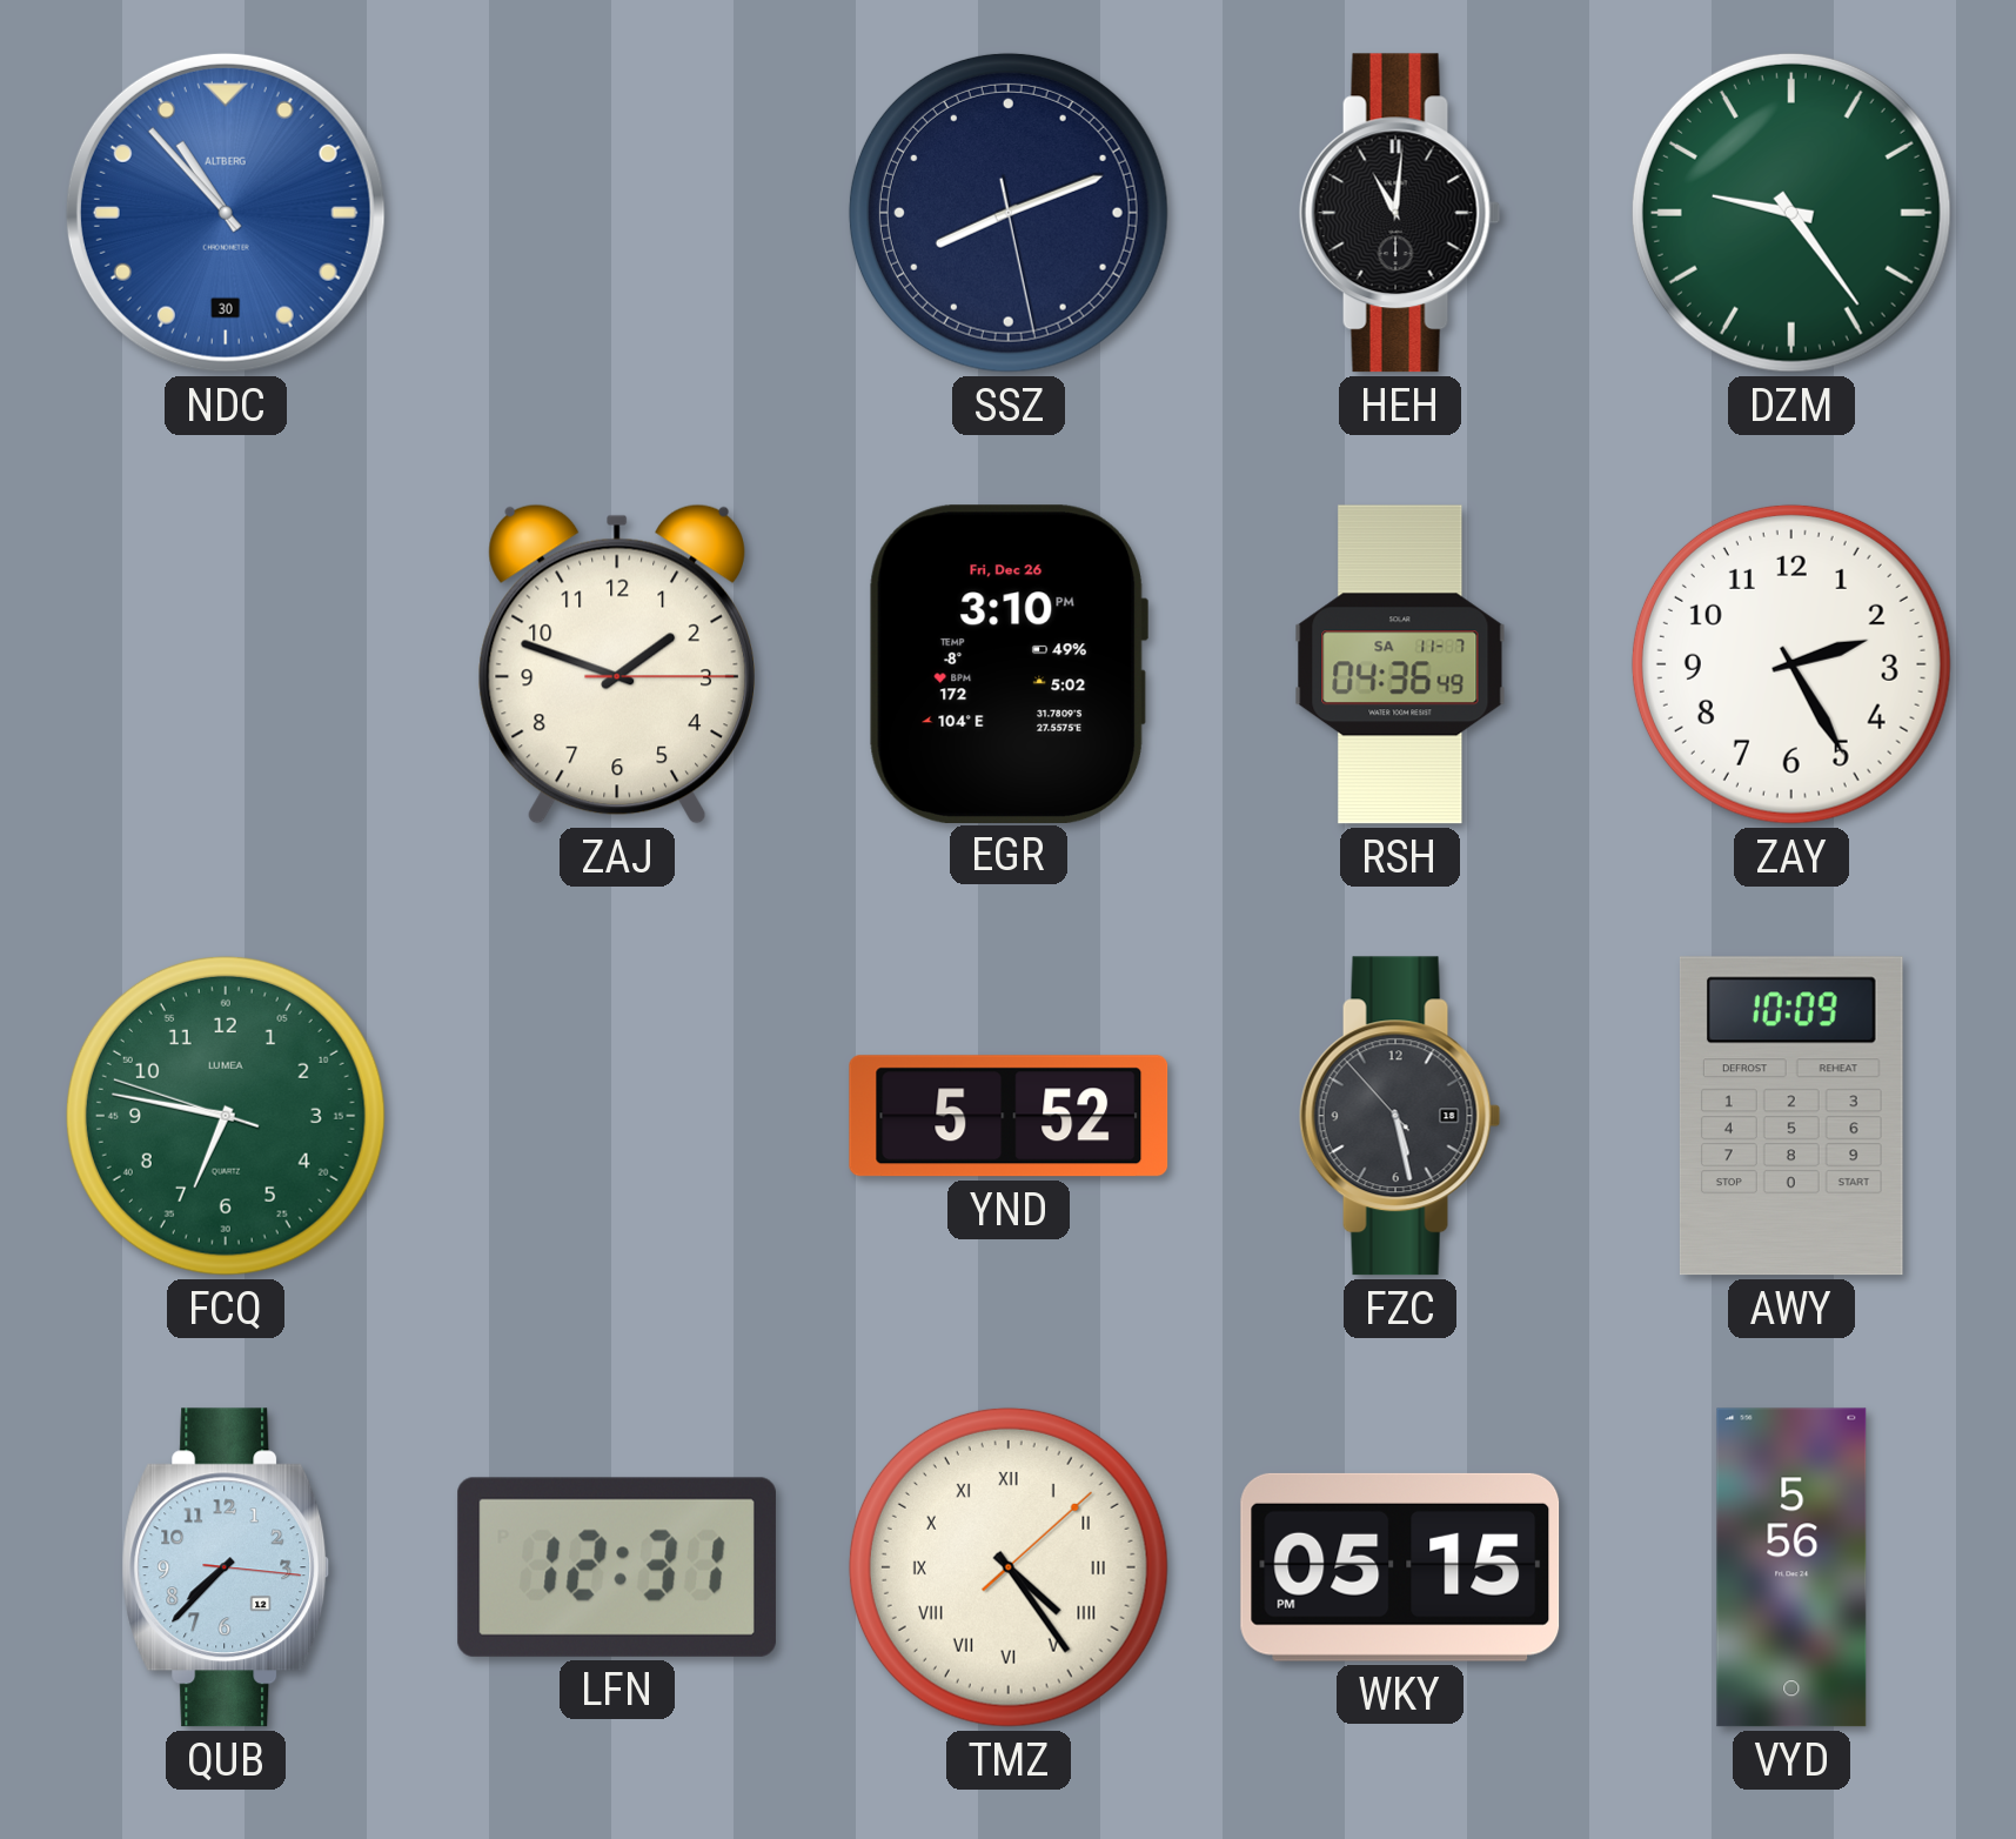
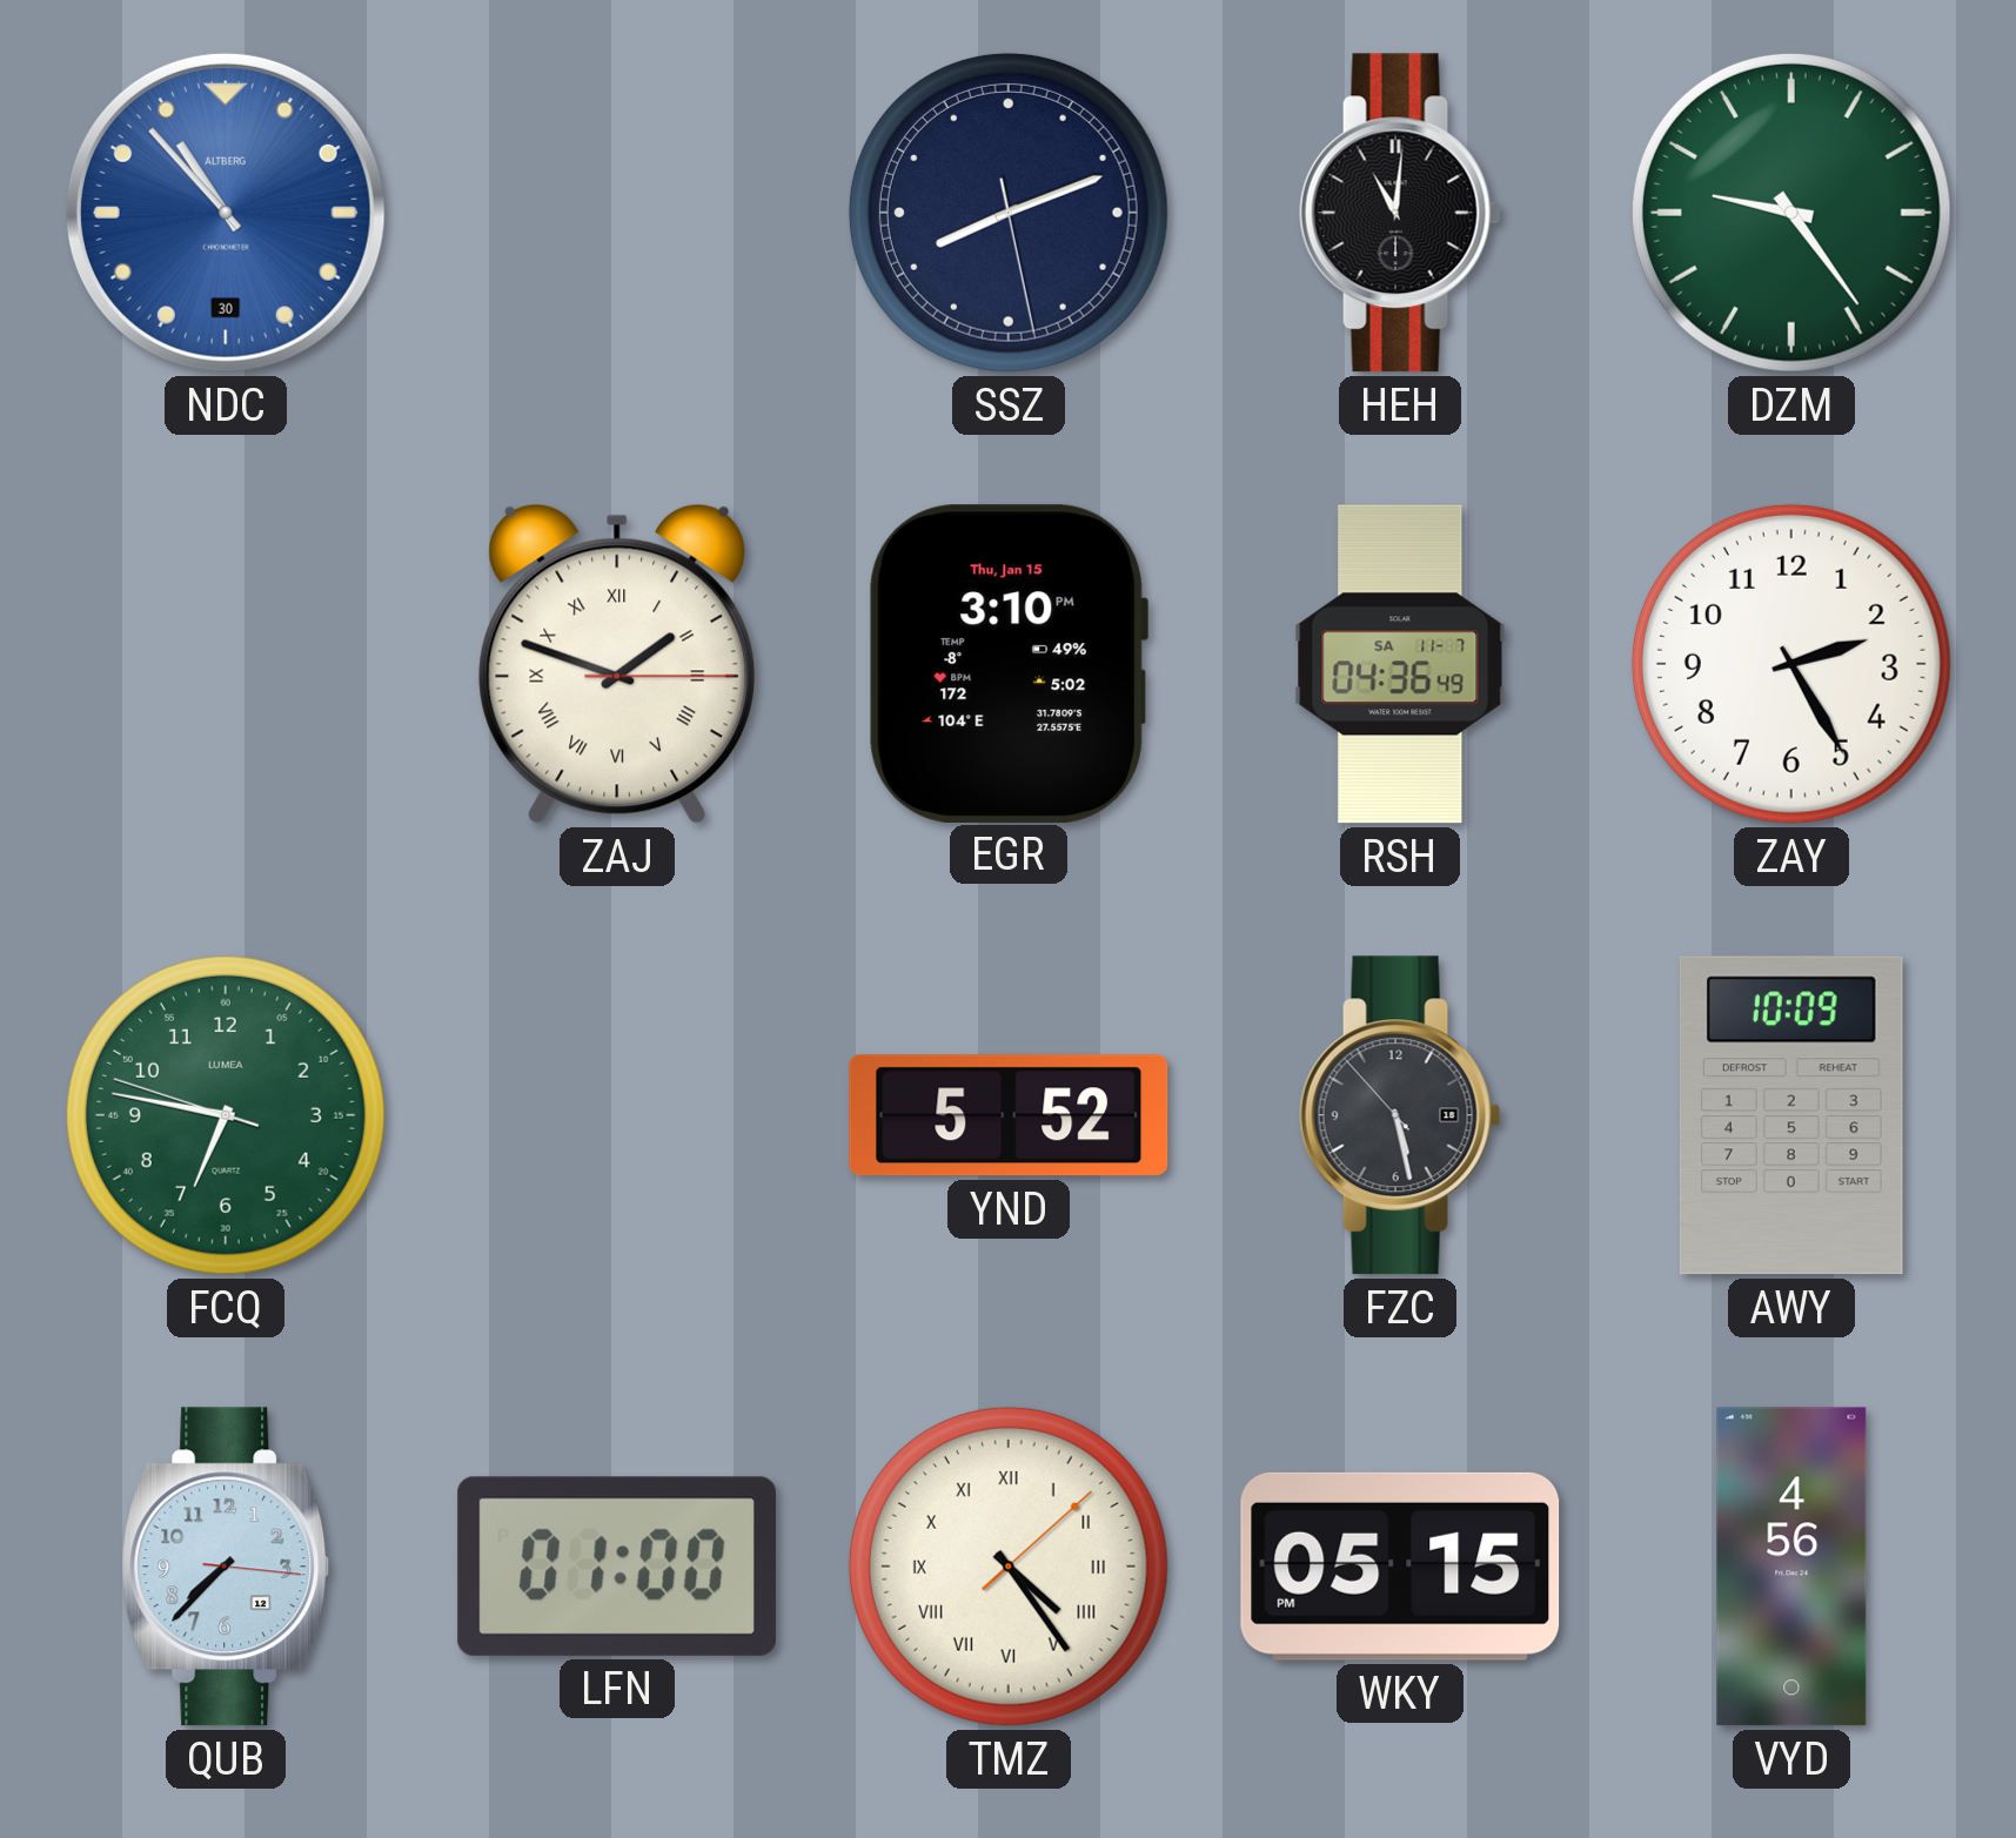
ZAJ numerals: Arabic -> Roman
EGR date: Fri, Dec 26 -> Thu, Jan 15
LFN: 12:31 -> 01:00
VYD: 5:56 -> 4:56
